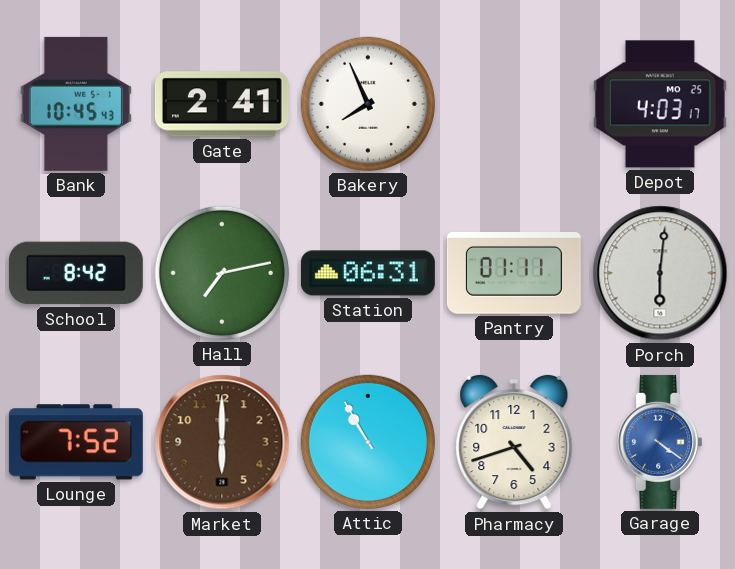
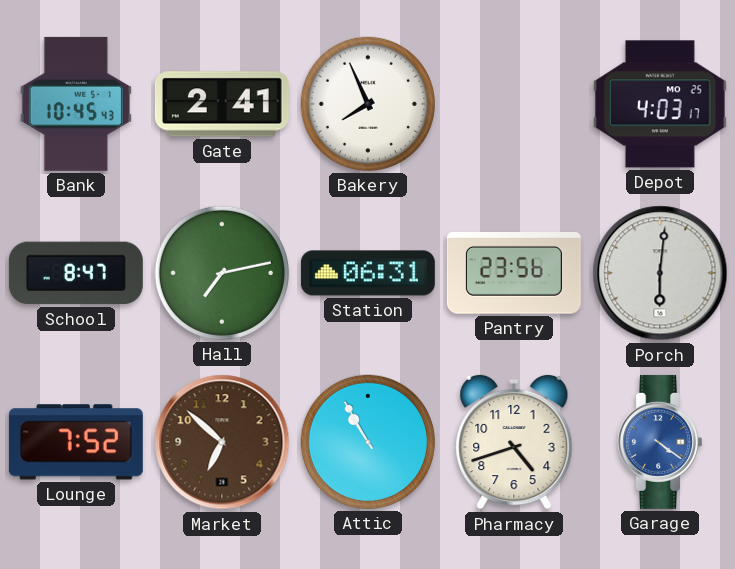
School: 8:42 -> 8:47
Pantry: 01:11 -> 23:56
Market: 6:00 -> 6:52
